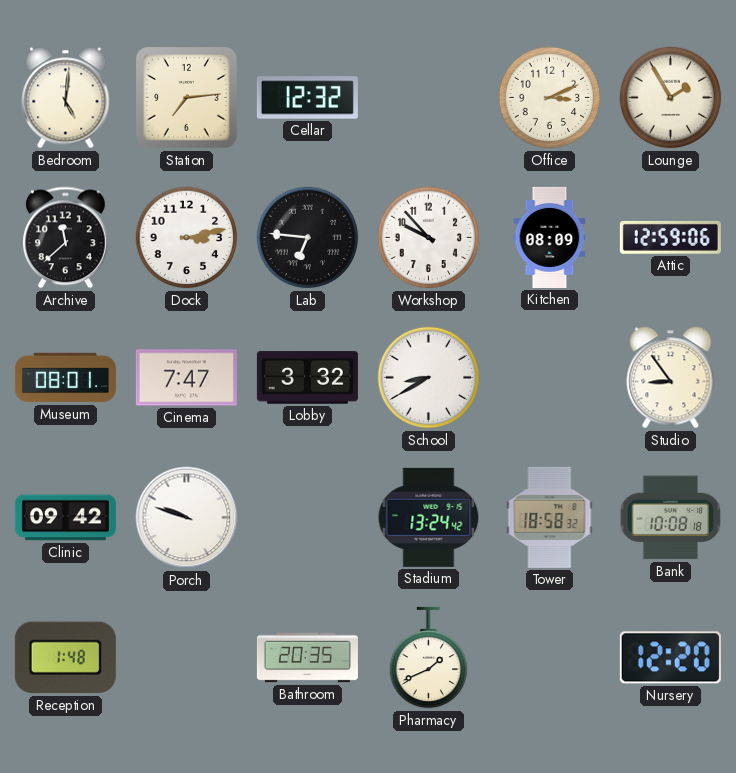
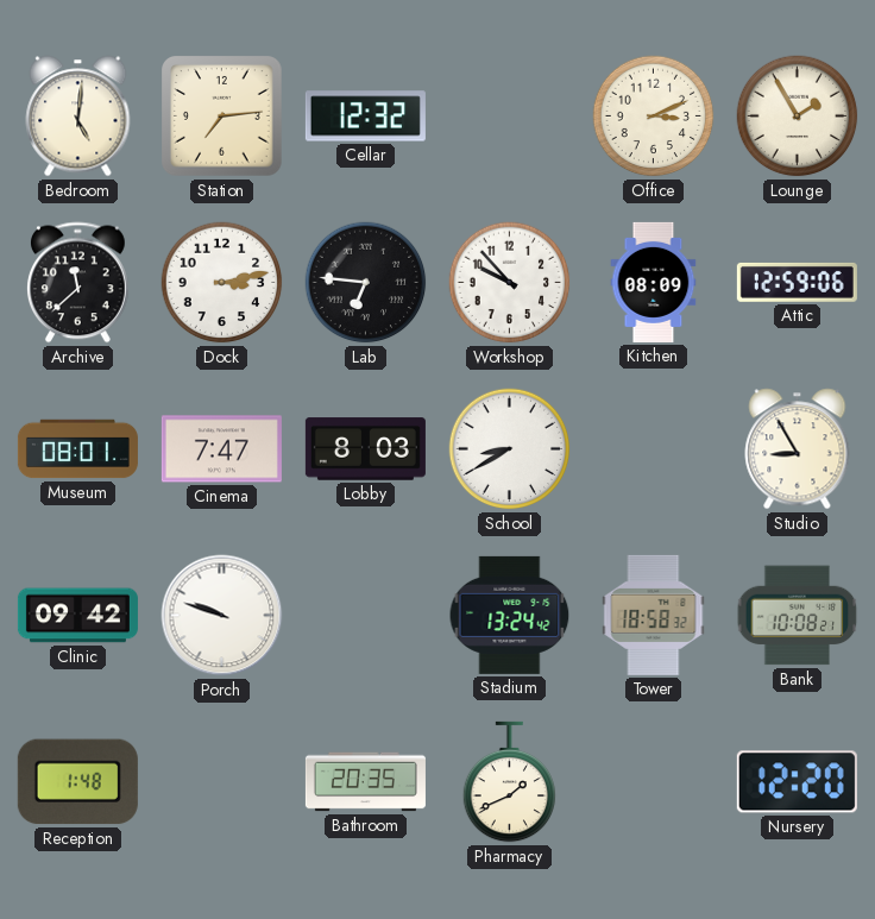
Lobby: 3:32 -> 8:03
Studio: 8:54 -> 8:55
Bank: 10:08:18 -> 10:08:21
